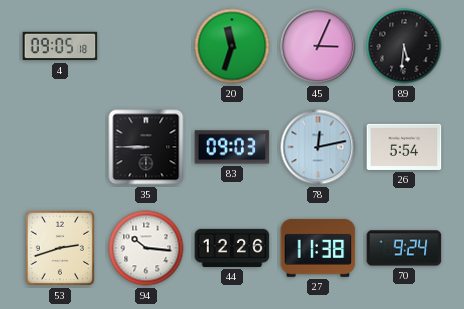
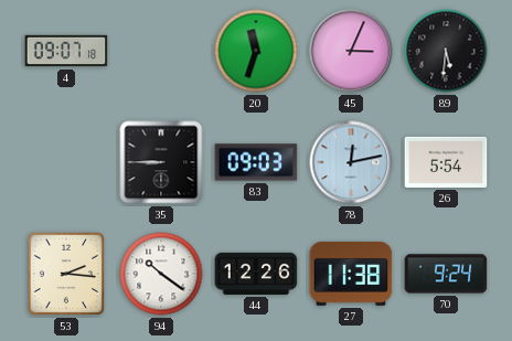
4: 09:05 -> 09:07
53: 2:42 -> 2:16
94: 10:16 -> 10:21
